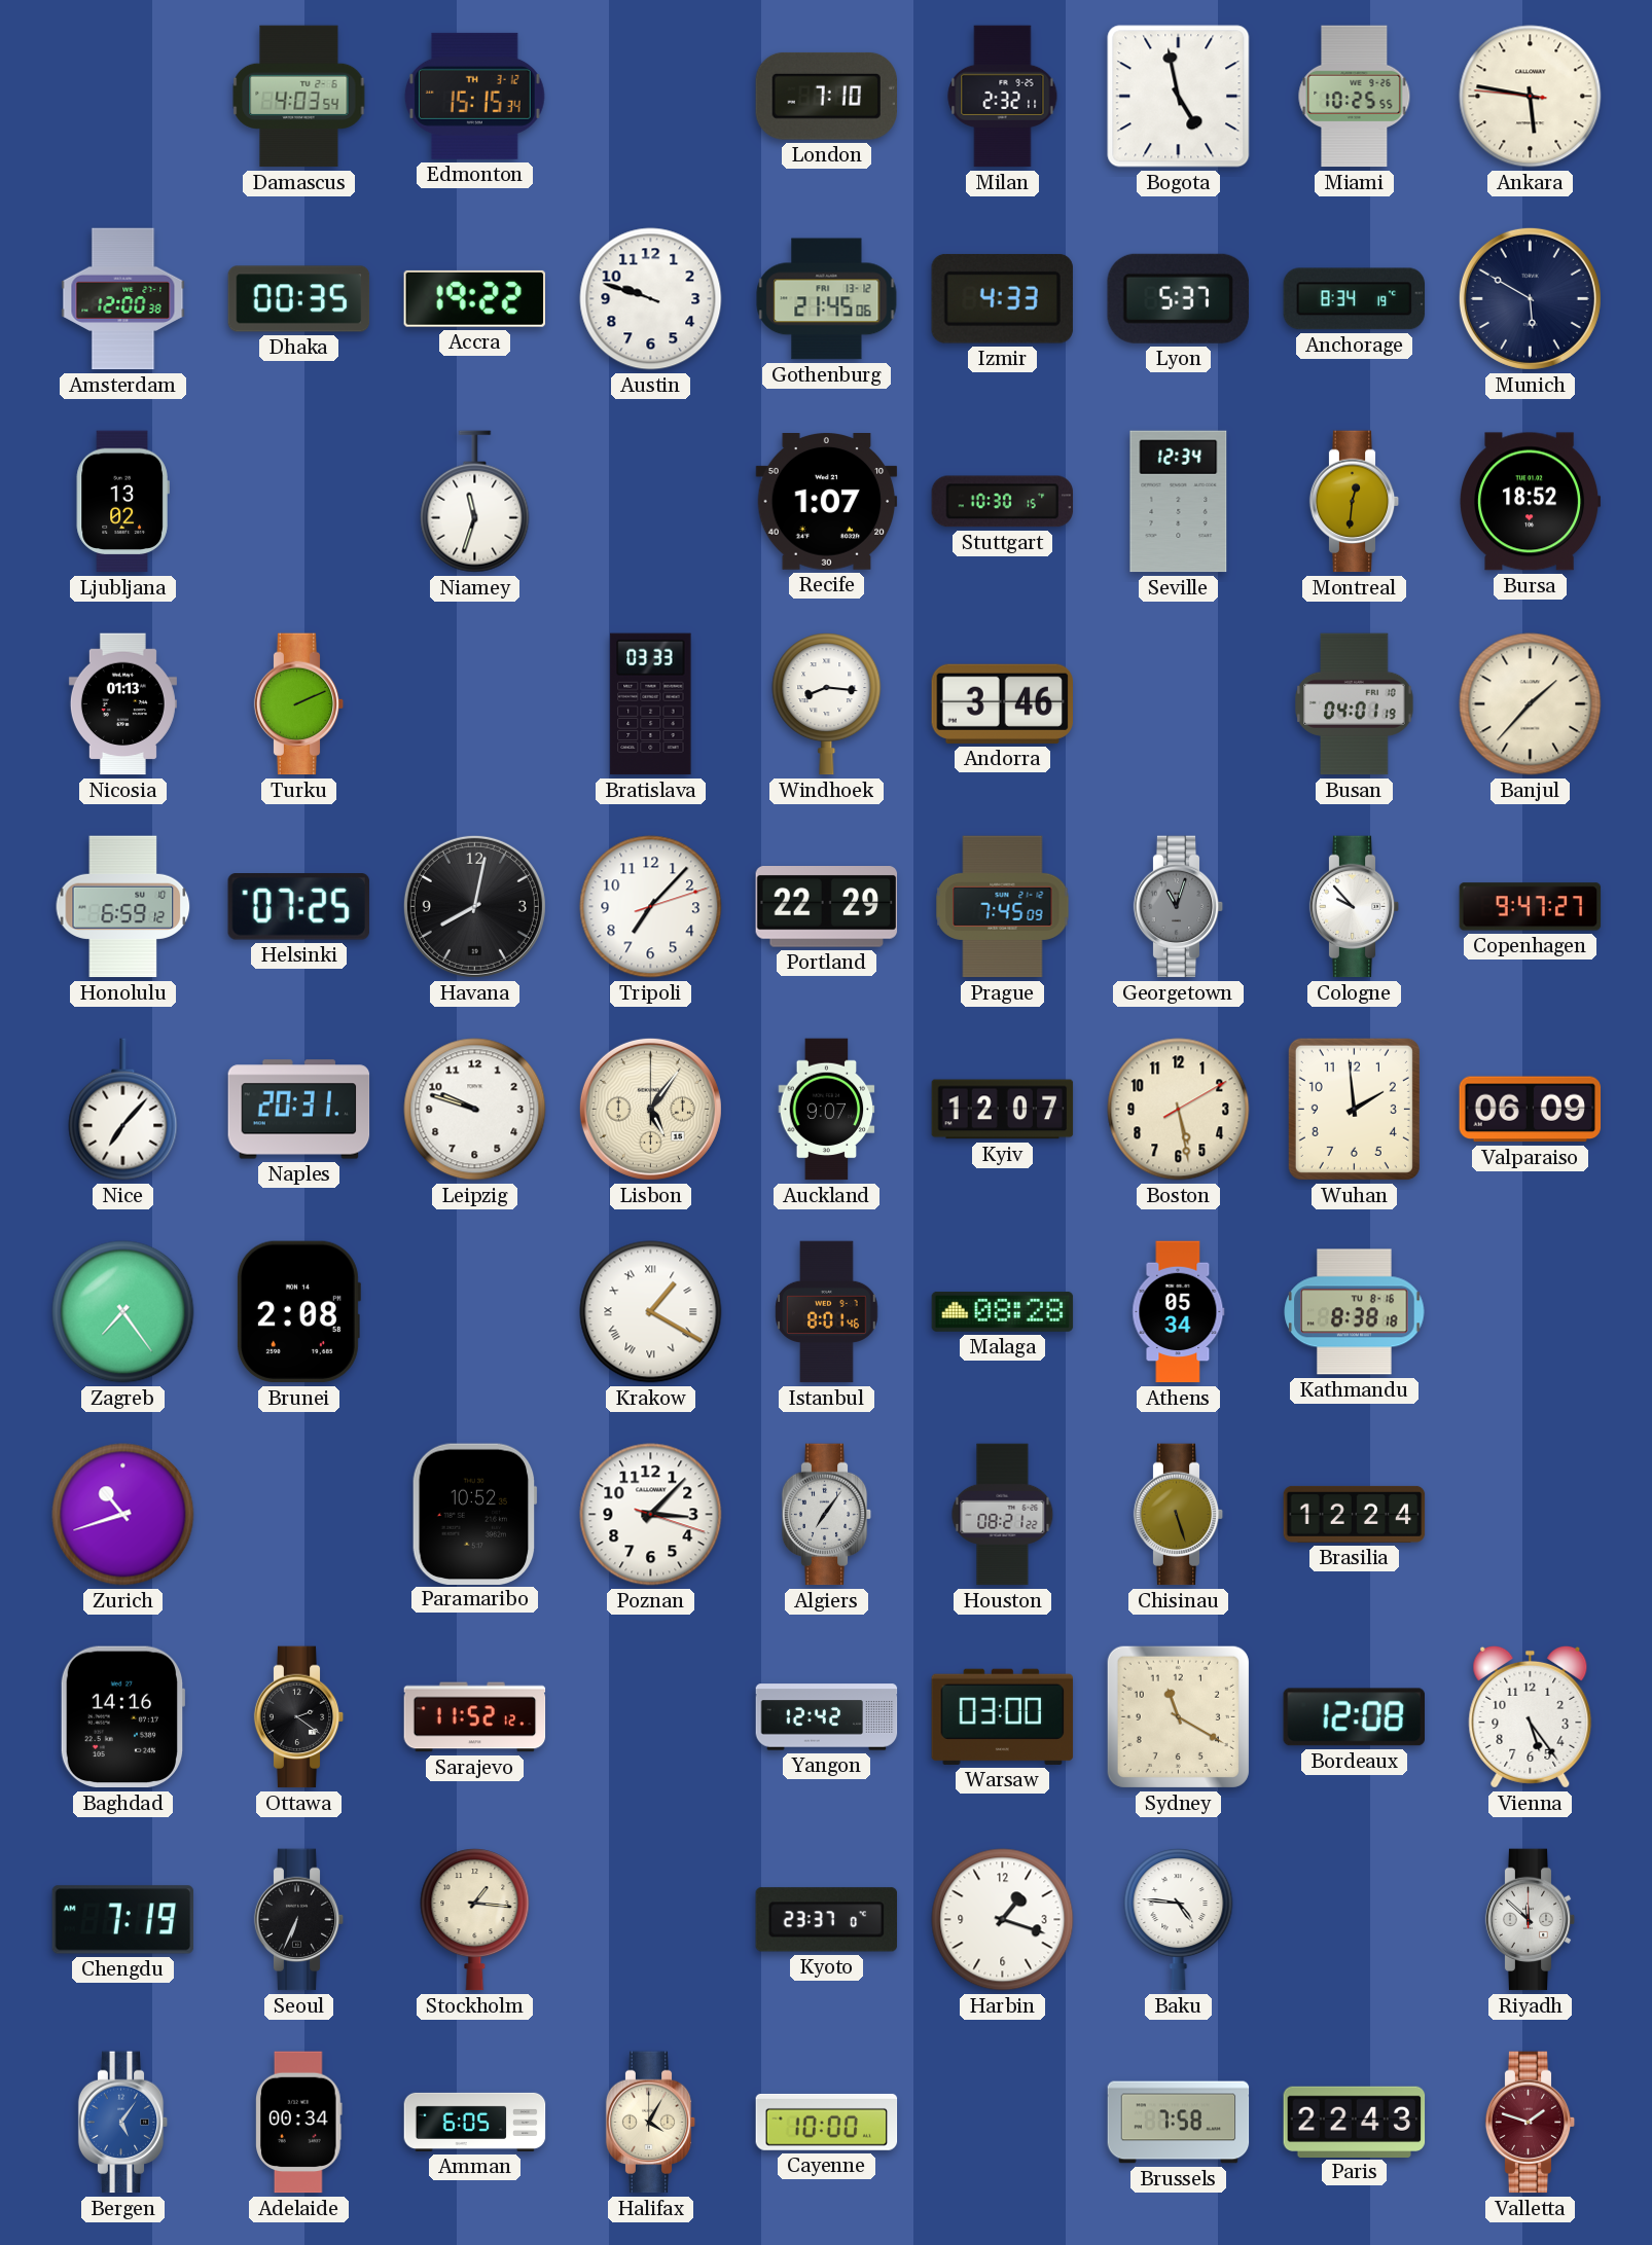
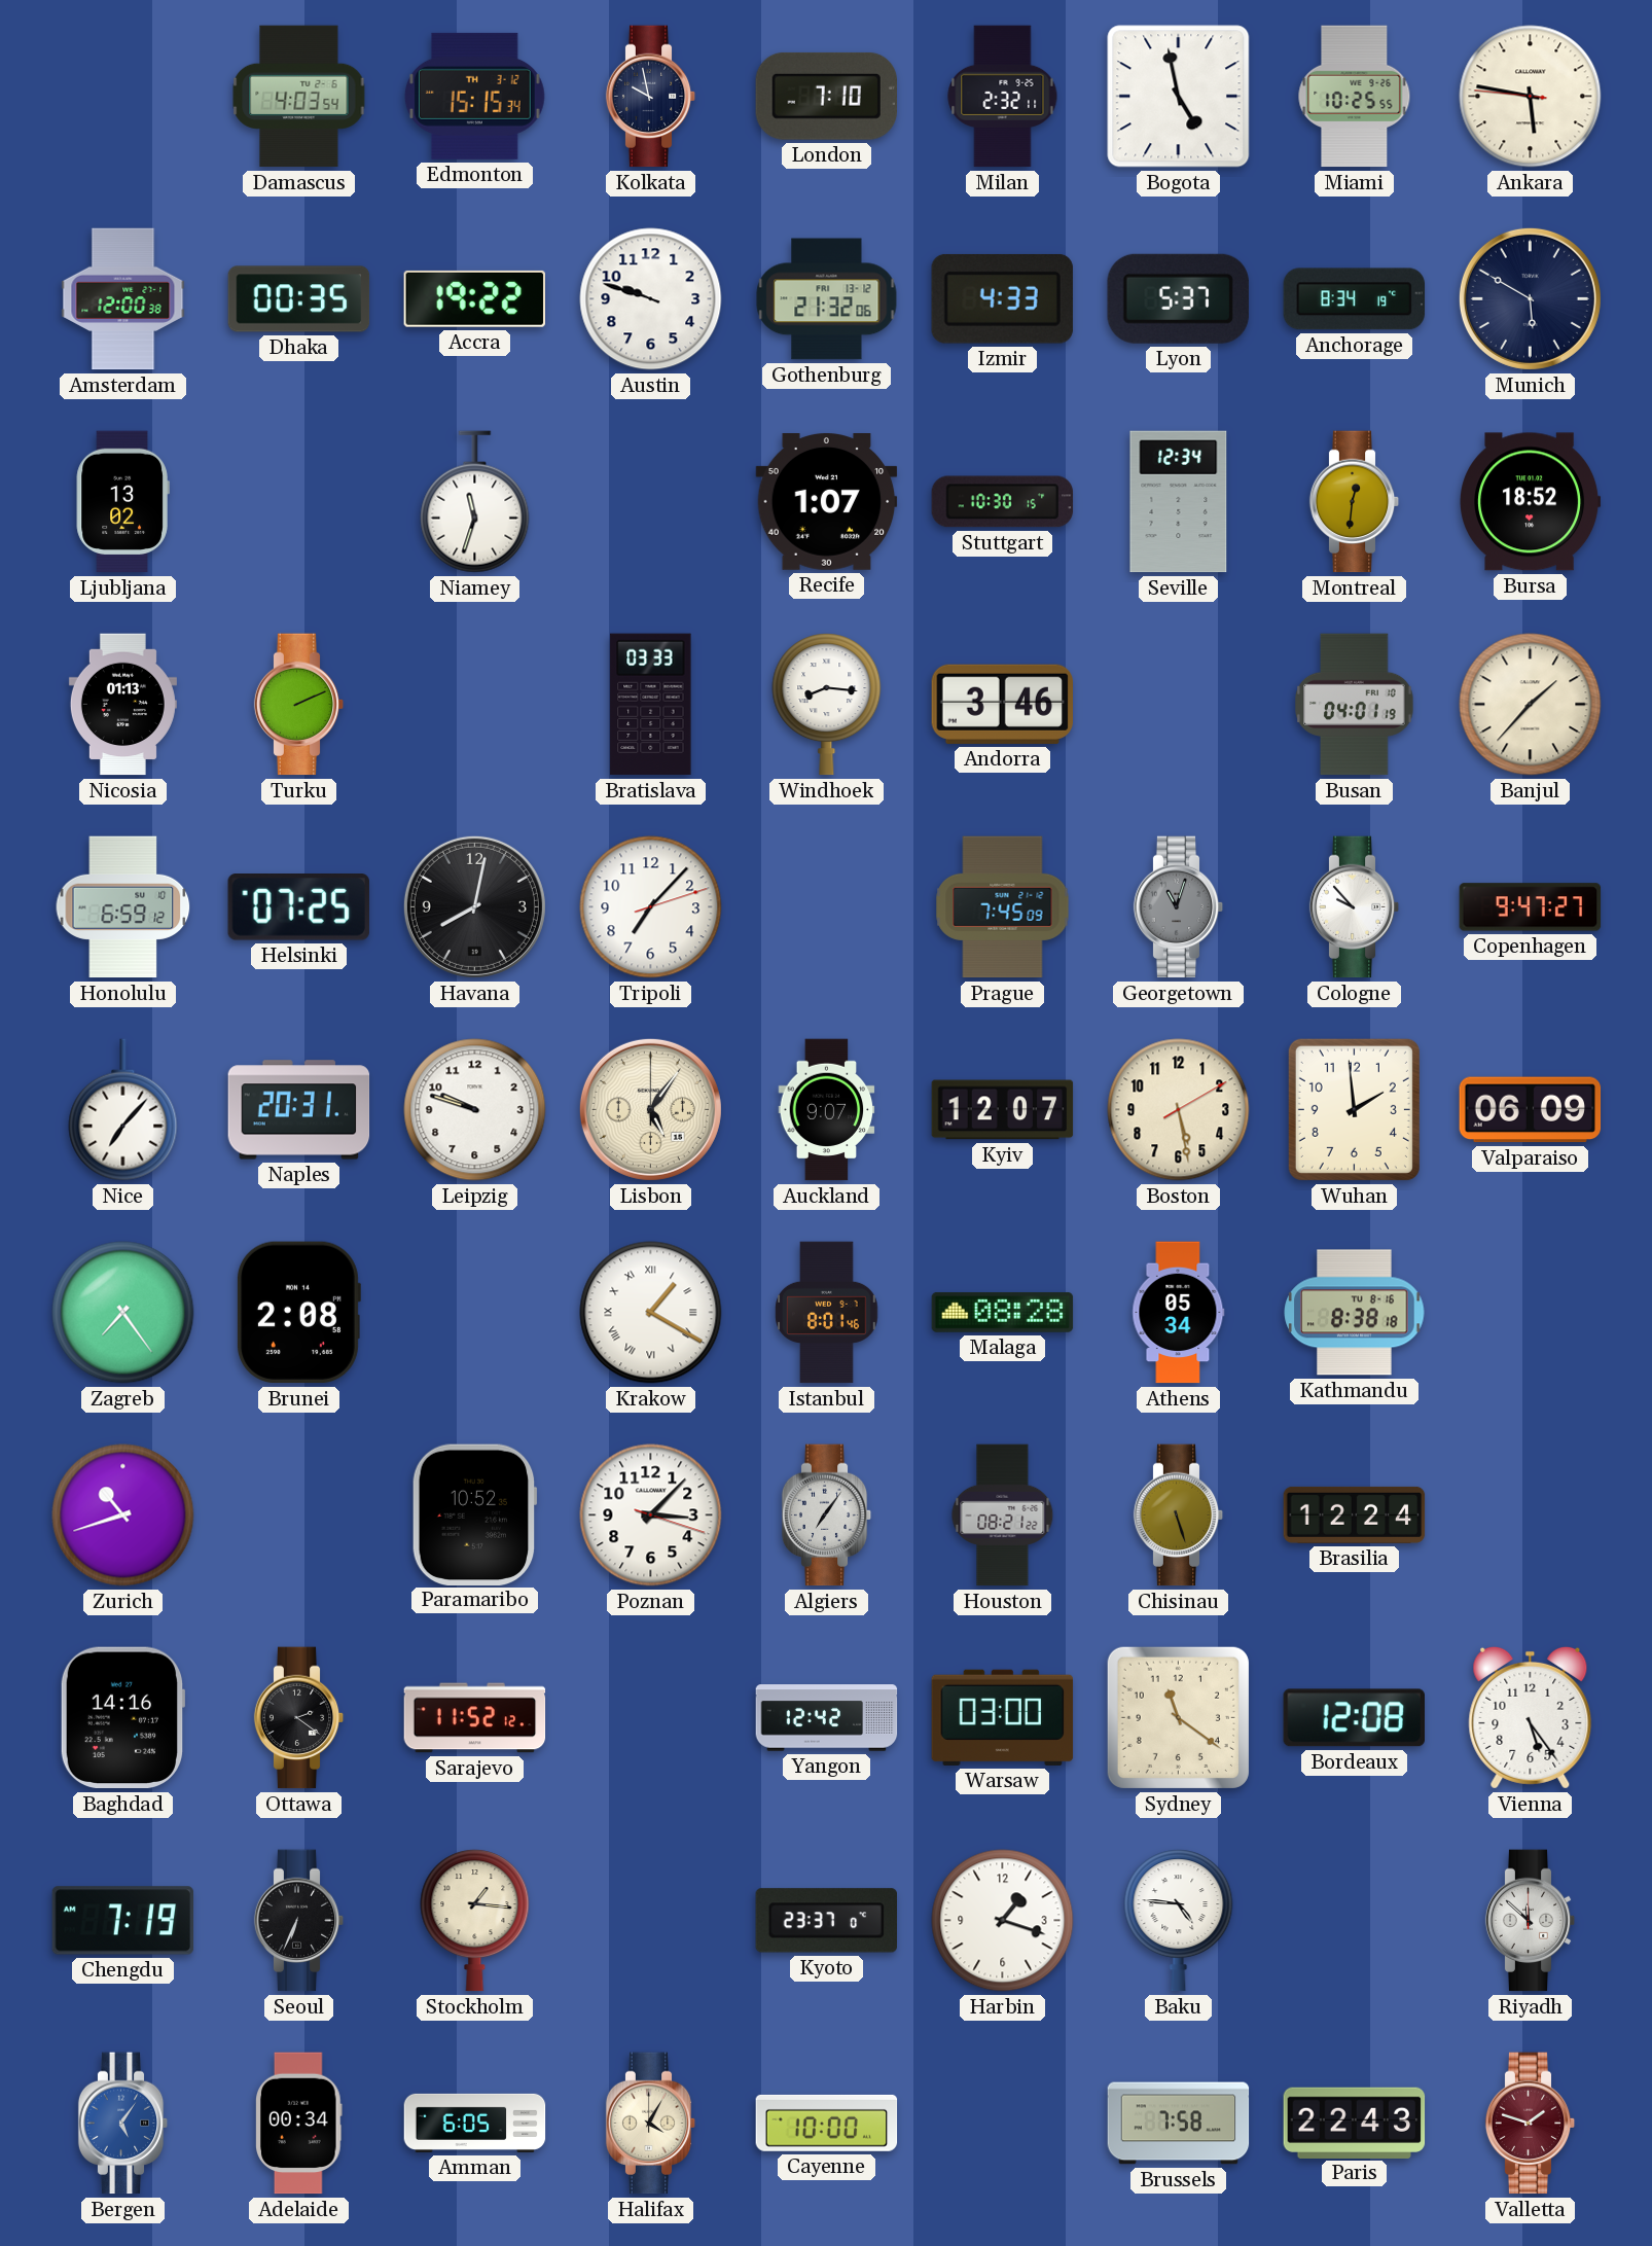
Kolkata: none -> 9:58
Gothenburg: 21:45 -> 21:32
Portland: 22:29 -> none
Sydney: 11:20 -> 11:21
